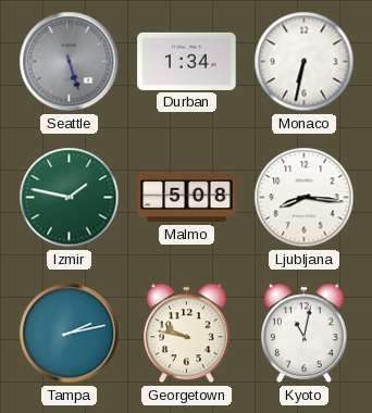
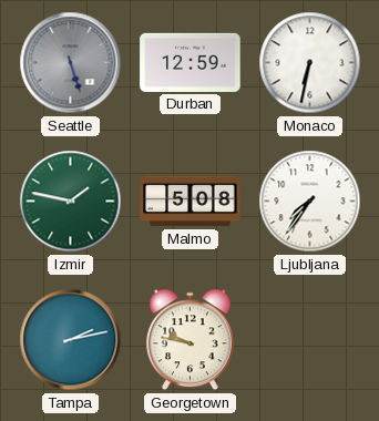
Durban: 1:34 -> 12:59
Ljubljana: 8:16 -> 7:36
Kyoto: 11:02 -> none
